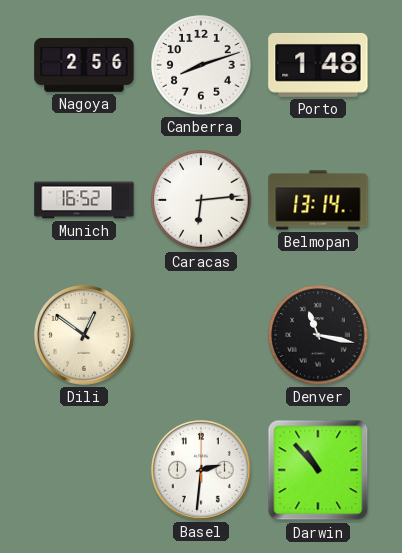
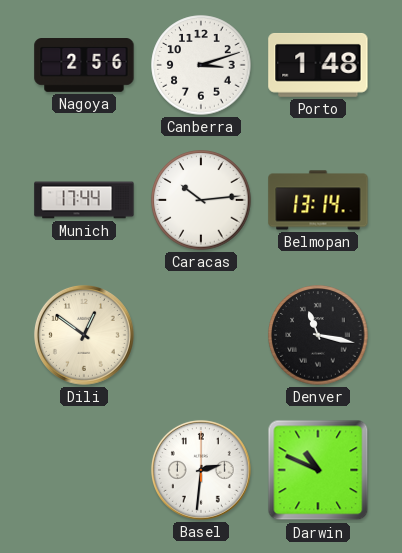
Canberra: 8:12 -> 3:12
Munich: 16:52 -> 17:44
Caracas: 6:14 -> 10:14
Darwin: 10:53 -> 10:49
